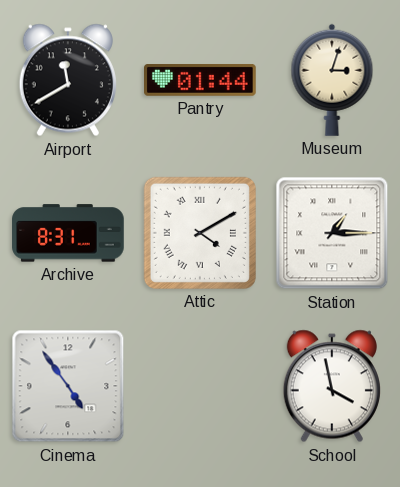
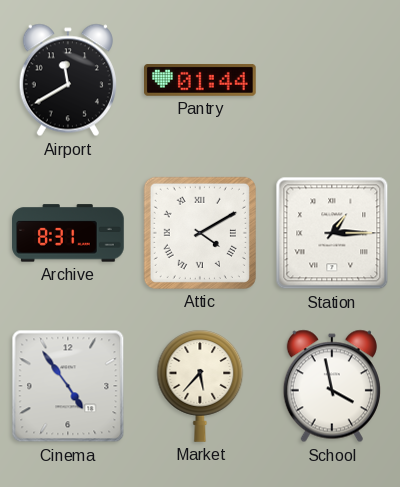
Museum: 3:03 -> none
Market: none -> 5:37
